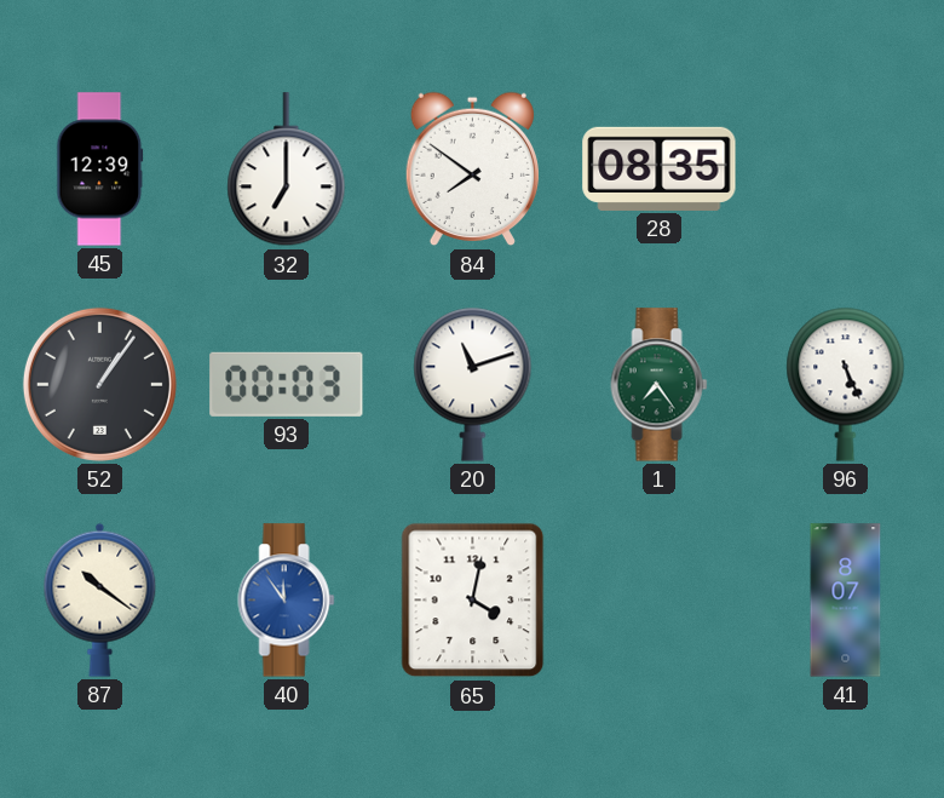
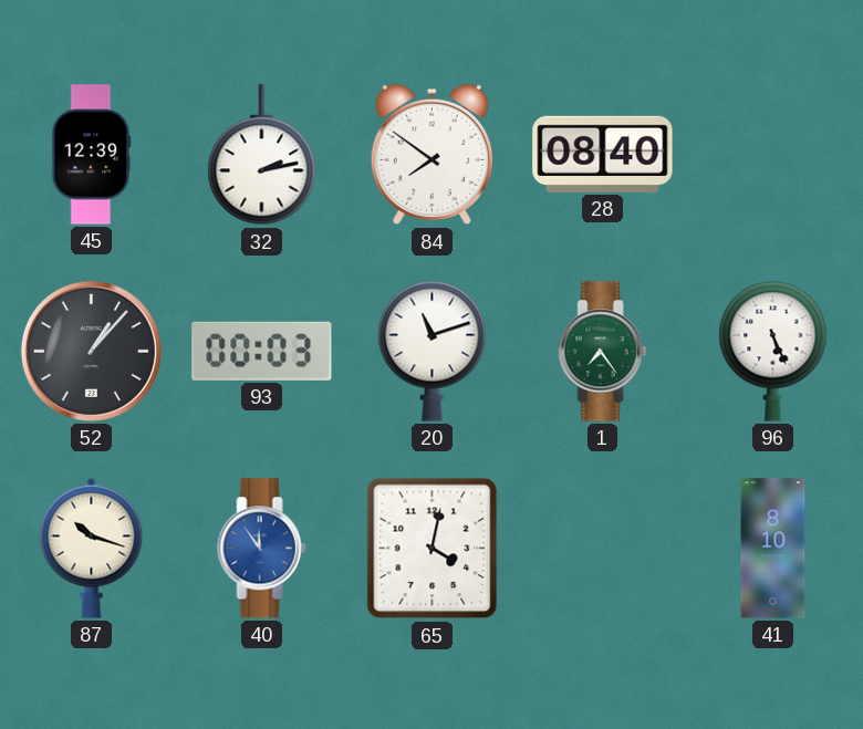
32: 7:00 -> 2:13
28: 08:35 -> 08:40
52: 1:06 -> 1:07
87: 10:21 -> 10:18
41: 8:07 -> 8:10
